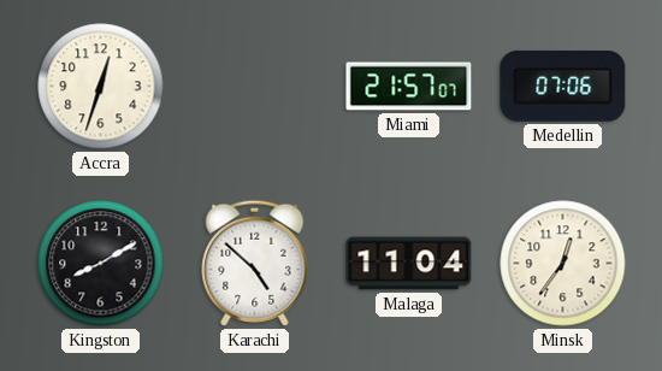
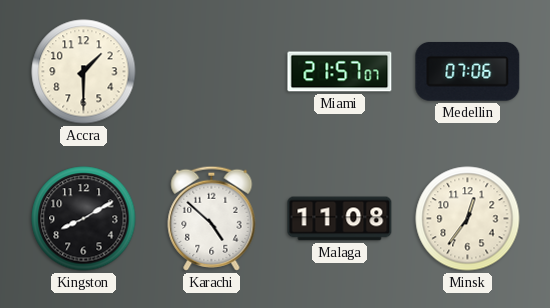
Accra: 12:33 -> 1:30
Malaga: 11:04 -> 11:08
